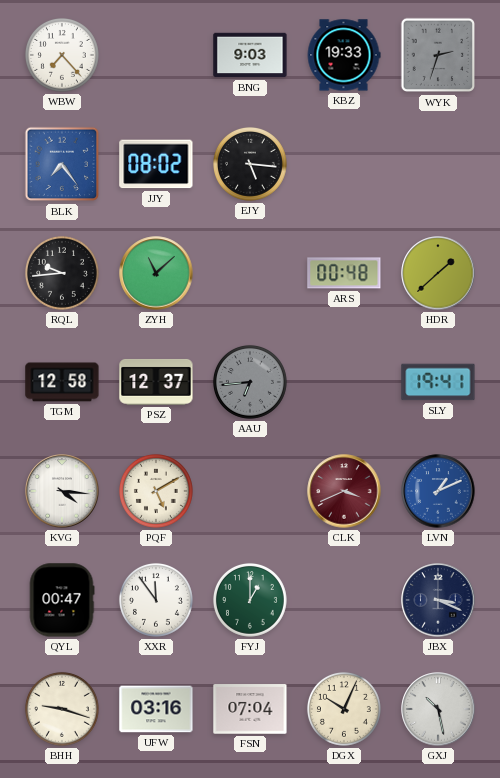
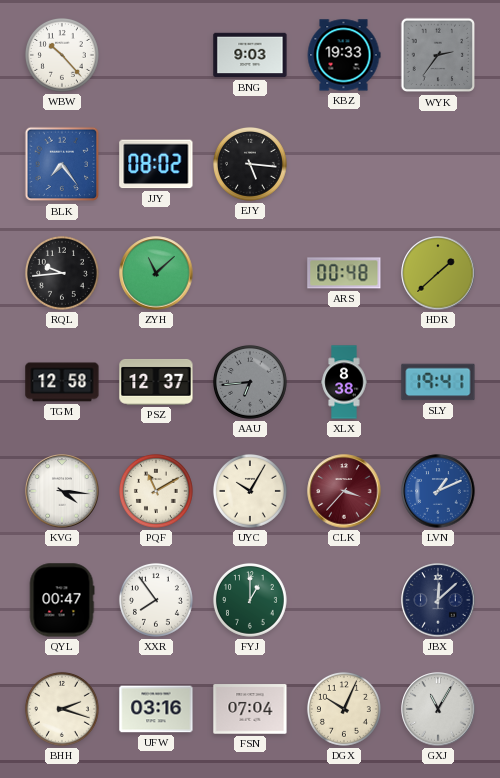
WBW: 7:23 -> 10:23
WYK: 2:33 -> 2:36
XLX: none -> 8:38
PQF: 5:10 -> 11:10
UYC: none -> 10:05
CLK: 3:41 -> 3:37
XXR: 11:54 -> 7:54
JBX: 3:19 -> 12:08
BHH: 9:18 -> 2:18
GXJ: 10:28 -> 11:05
